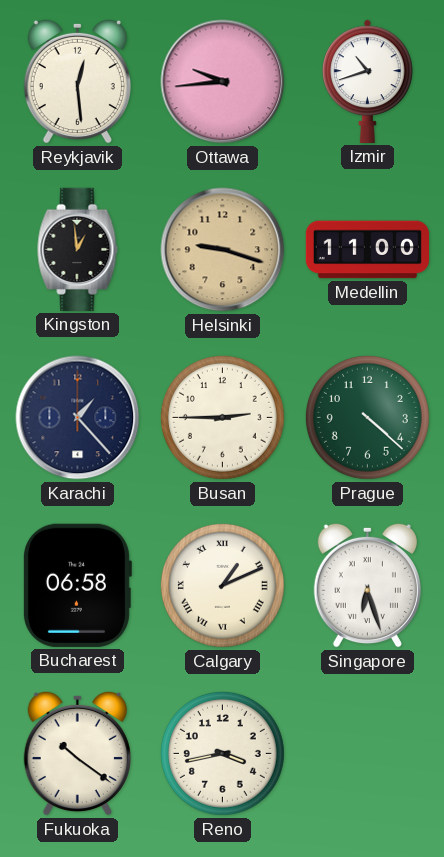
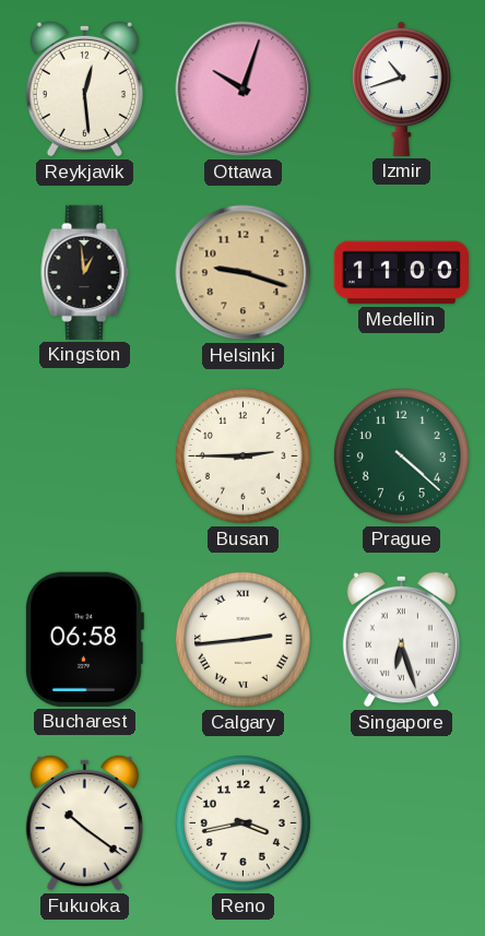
Ottawa: 9:44 -> 10:03
Karachi: 1:23 -> none
Calgary: 1:11 -> 2:44
